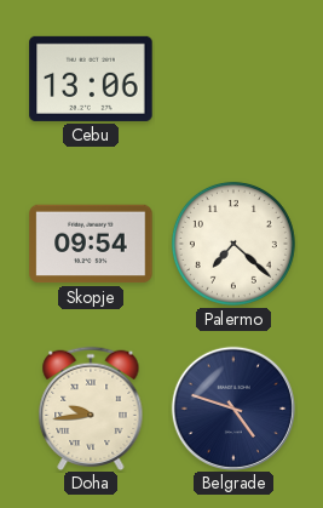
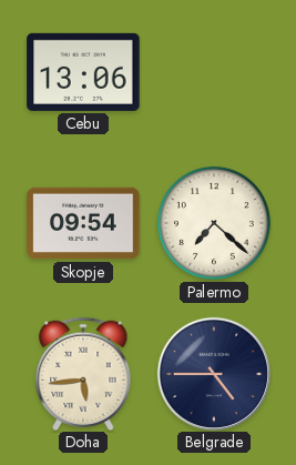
Doha: 9:44 -> 5:44
Belgrade: 4:48 -> 4:45
